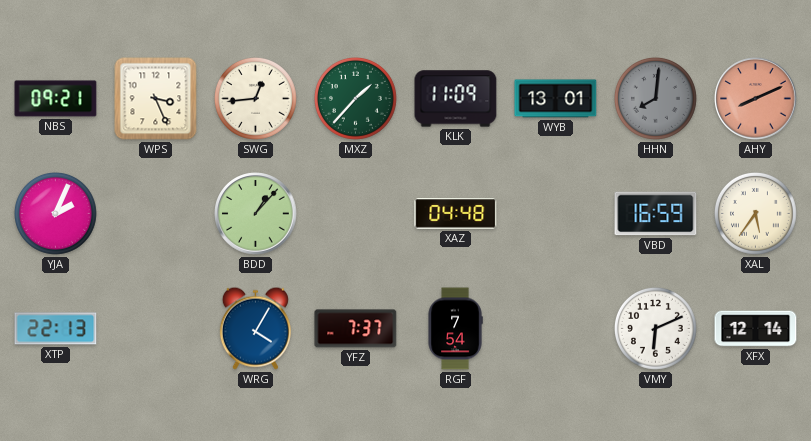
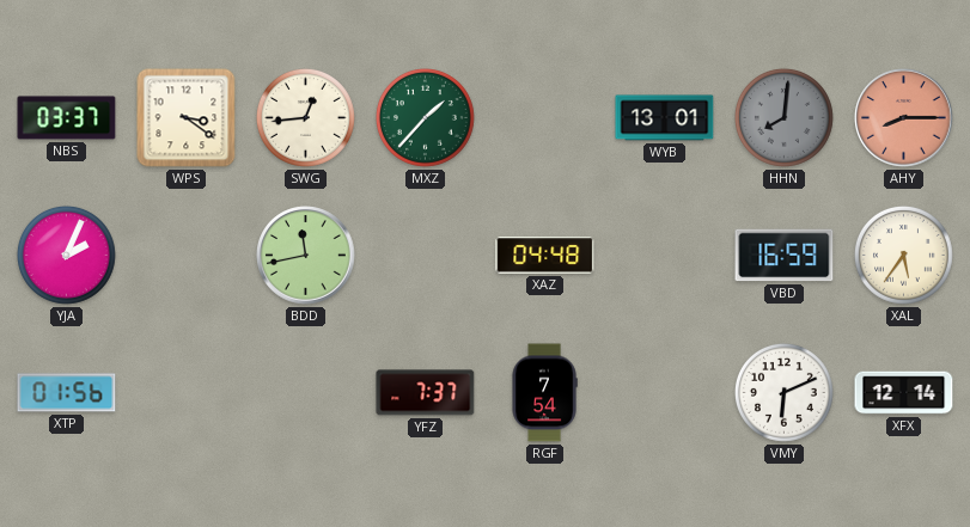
NBS: 09:21 -> 03:37
WPS: 3:26 -> 3:21
KLK: 11:09 -> none
AHY: 8:11 -> 8:15
BDD: 1:07 -> 11:43
XTP: 22:13 -> 01:56
WRG: 4:05 -> none
